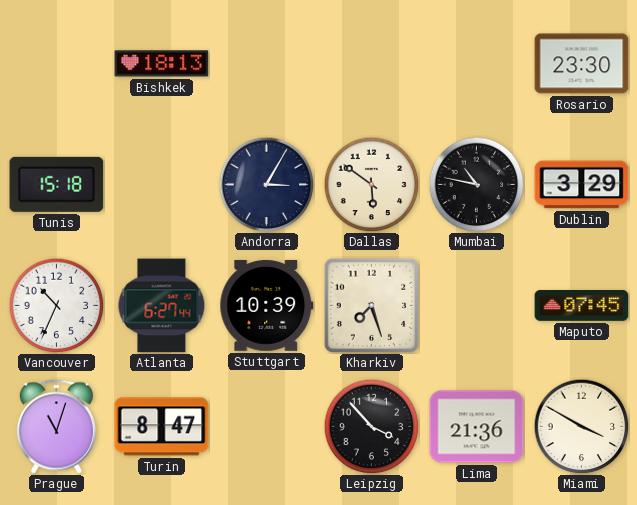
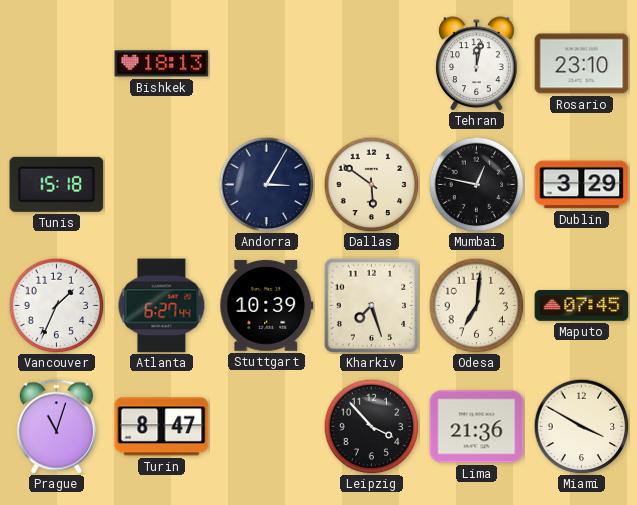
Tehran: none -> 12:02
Rosario: 23:30 -> 23:10
Mumbai: 10:47 -> 12:47
Vancouver: 10:34 -> 1:34
Odesa: none -> 7:01
